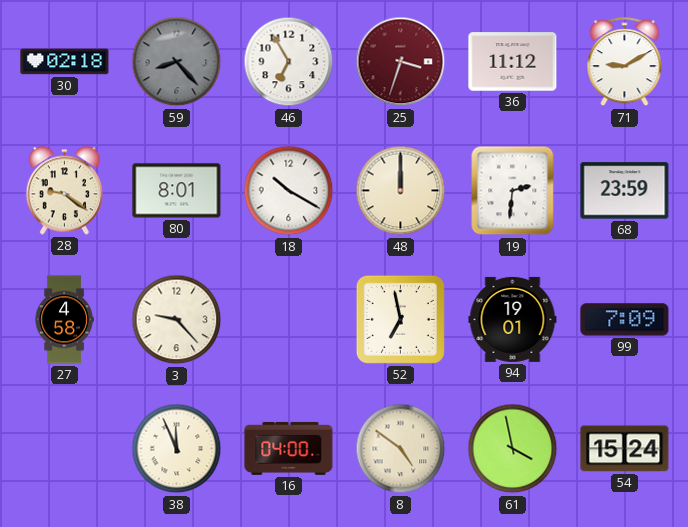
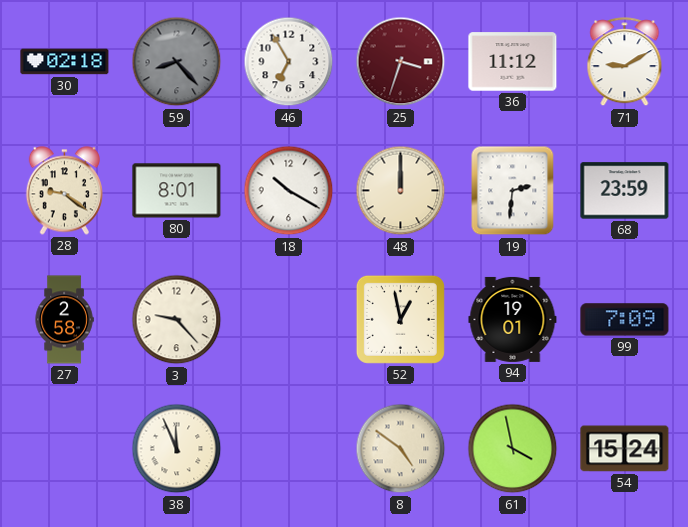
27: 4:58 -> 2:58
52: 6:58 -> 12:58
16: 04:00 -> none
